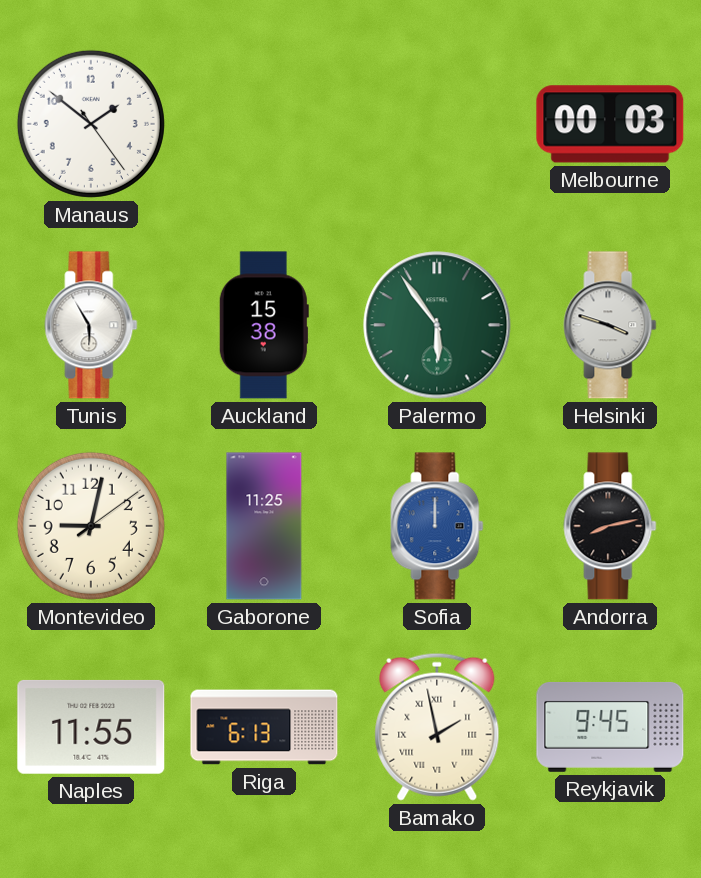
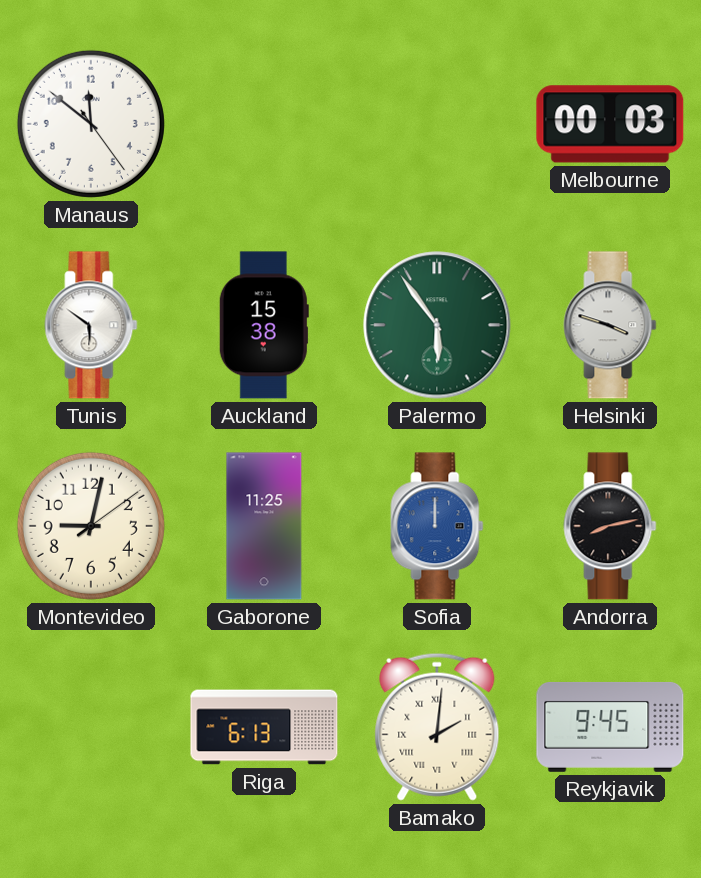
Manaus: 1:51 -> 11:51
Tunis: 5:55 -> 5:51
Naples: 11:55 -> none
Bamako: 1:58 -> 2:01
